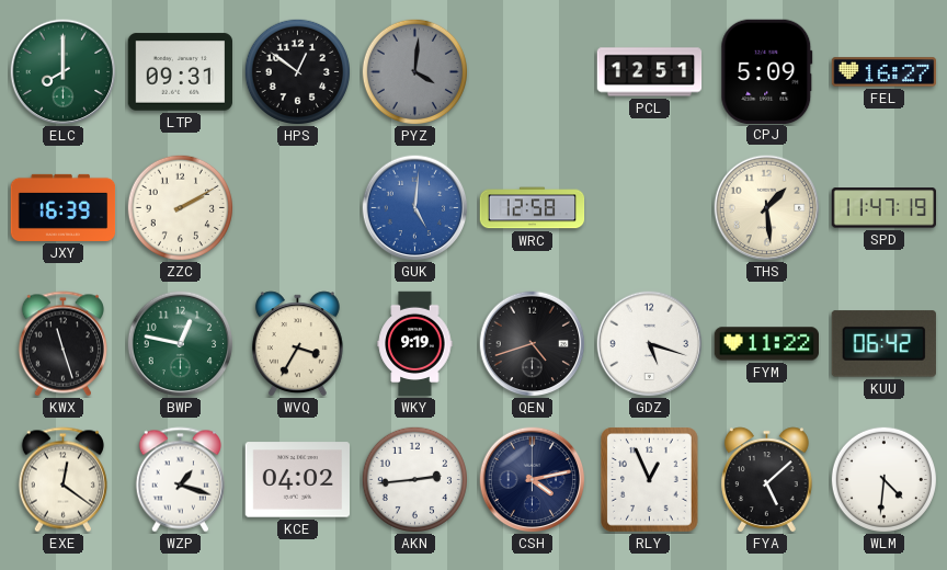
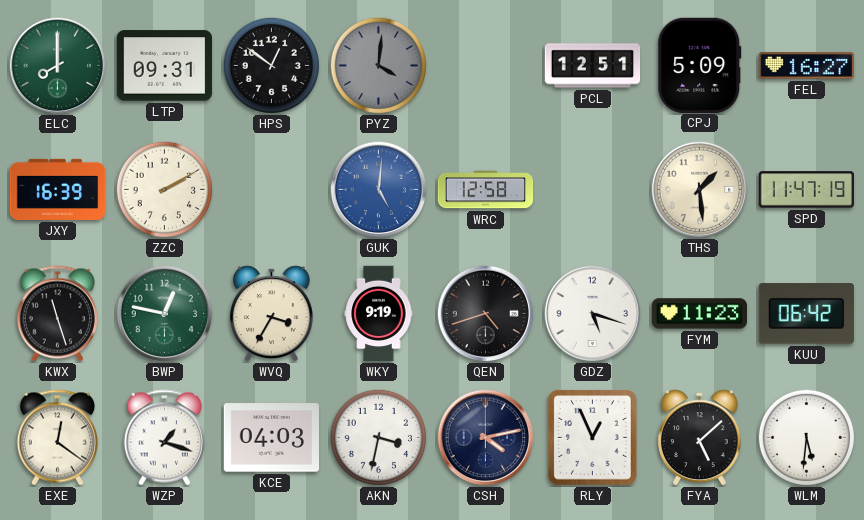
FYM: 11:22 -> 11:23
KCE: 04:02 -> 04:03
AKN: 2:44 -> 3:32
WLM: 4:31 -> 5:31
